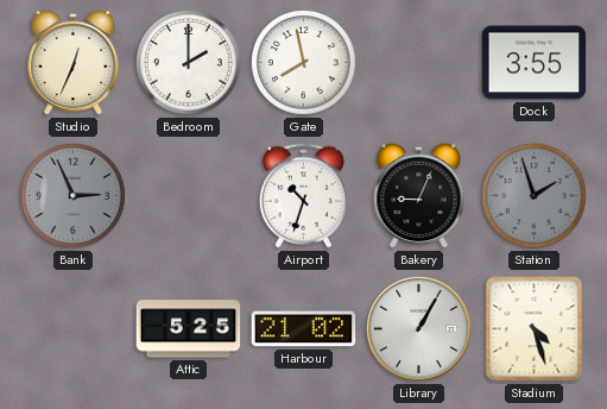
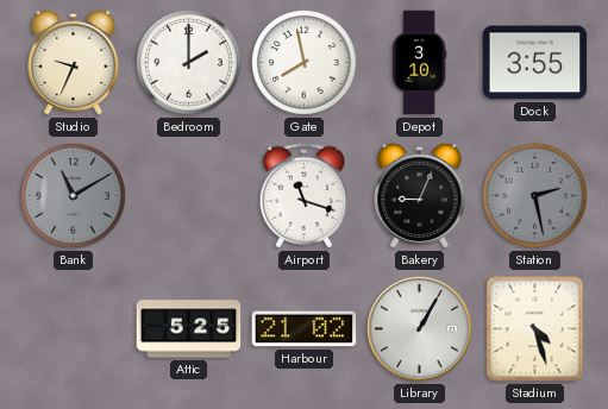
Studio: 12:34 -> 9:34
Depot: none -> 3:10
Bank: 2:56 -> 11:10
Airport: 10:33 -> 11:18
Station: 1:57 -> 2:28
